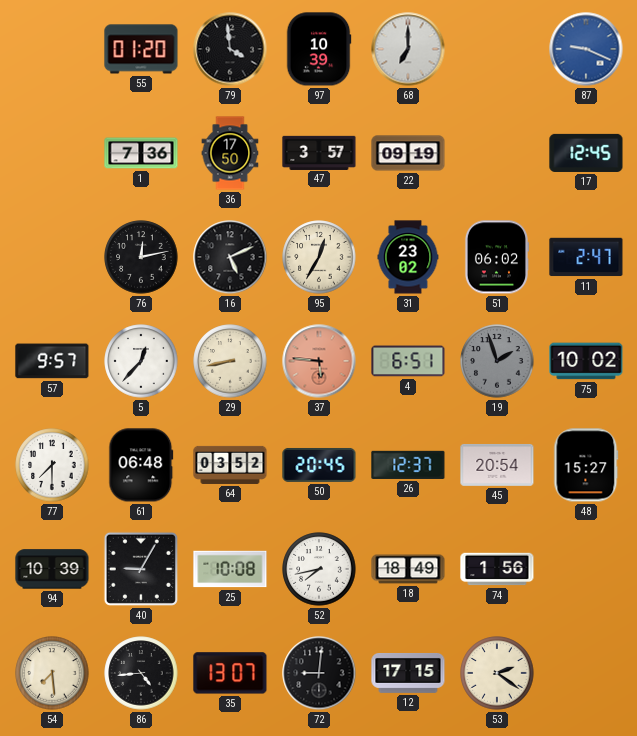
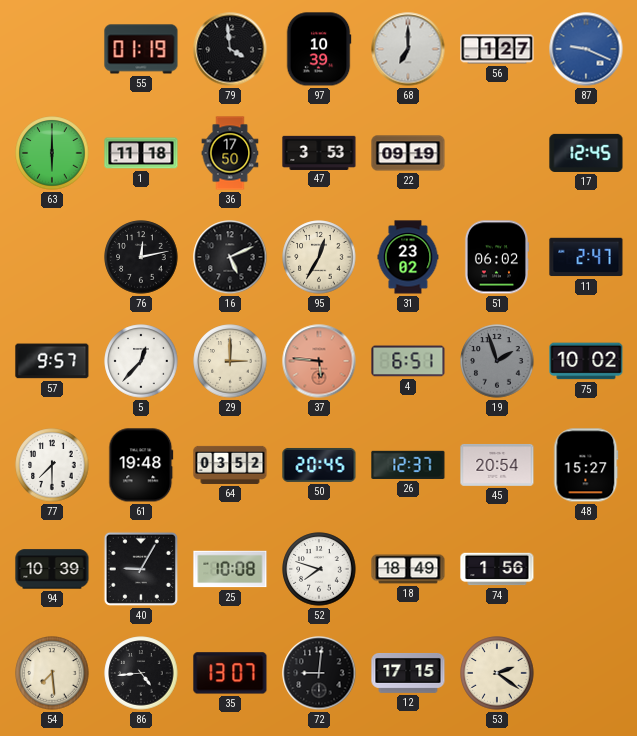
55: 01:20 -> 01:19
56: none -> 1:27
63: none -> 6:00
1: 7:36 -> 11:18
47: 3:57 -> 3:53
29: 8:43 -> 3:00
61: 06:48 -> 19:48
52: 7:43 -> 7:48
